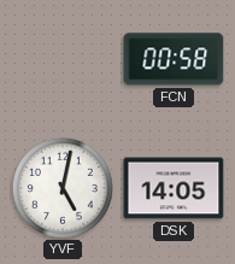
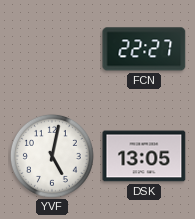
FCN: 00:58 -> 22:27
DSK: 14:05 -> 13:05
